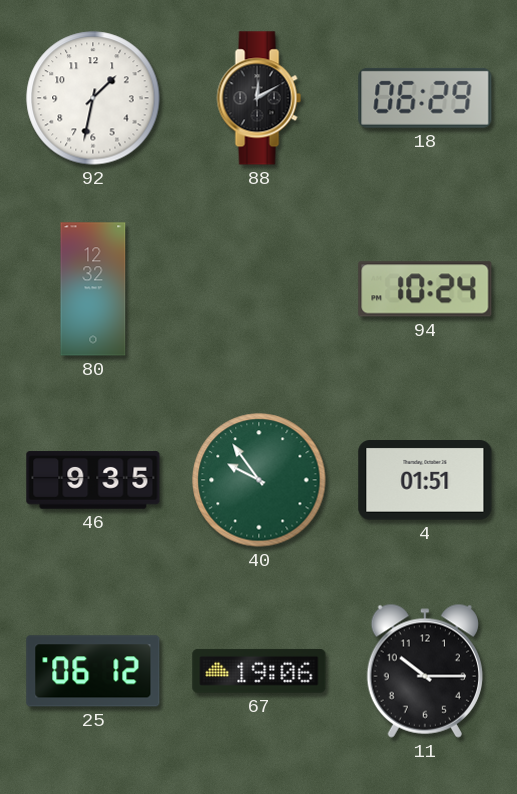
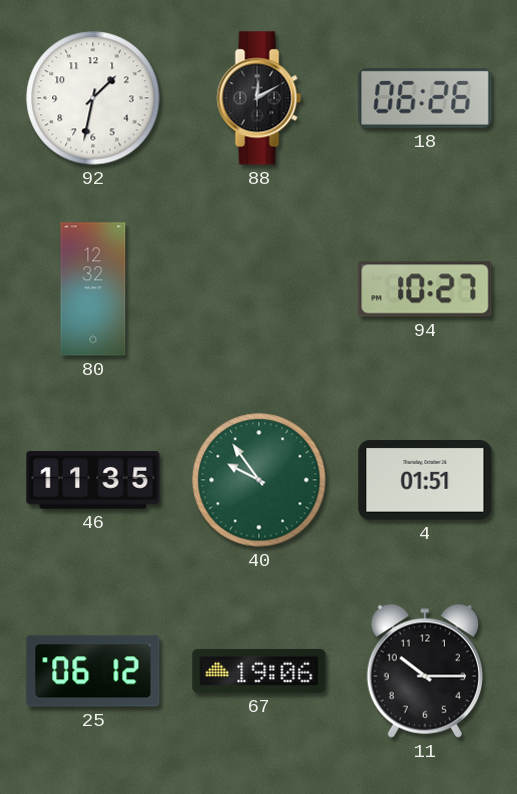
18: 06:29 -> 06:26
94: 10:24 -> 10:27
46: 9:35 -> 11:35
